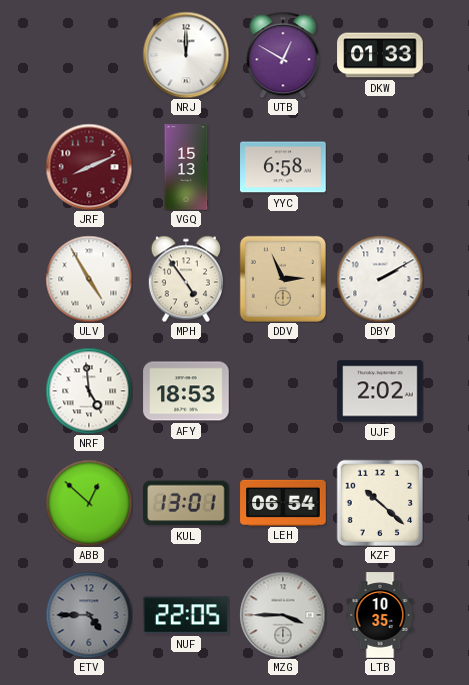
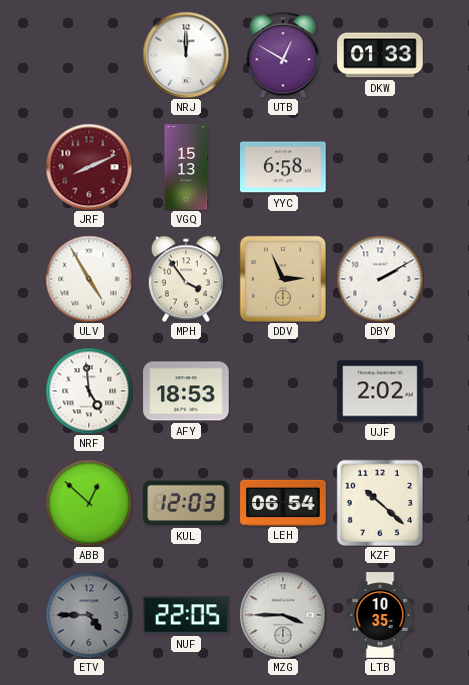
MPH: 4:54 -> 3:54
KUL: 13:01 -> 12:03
